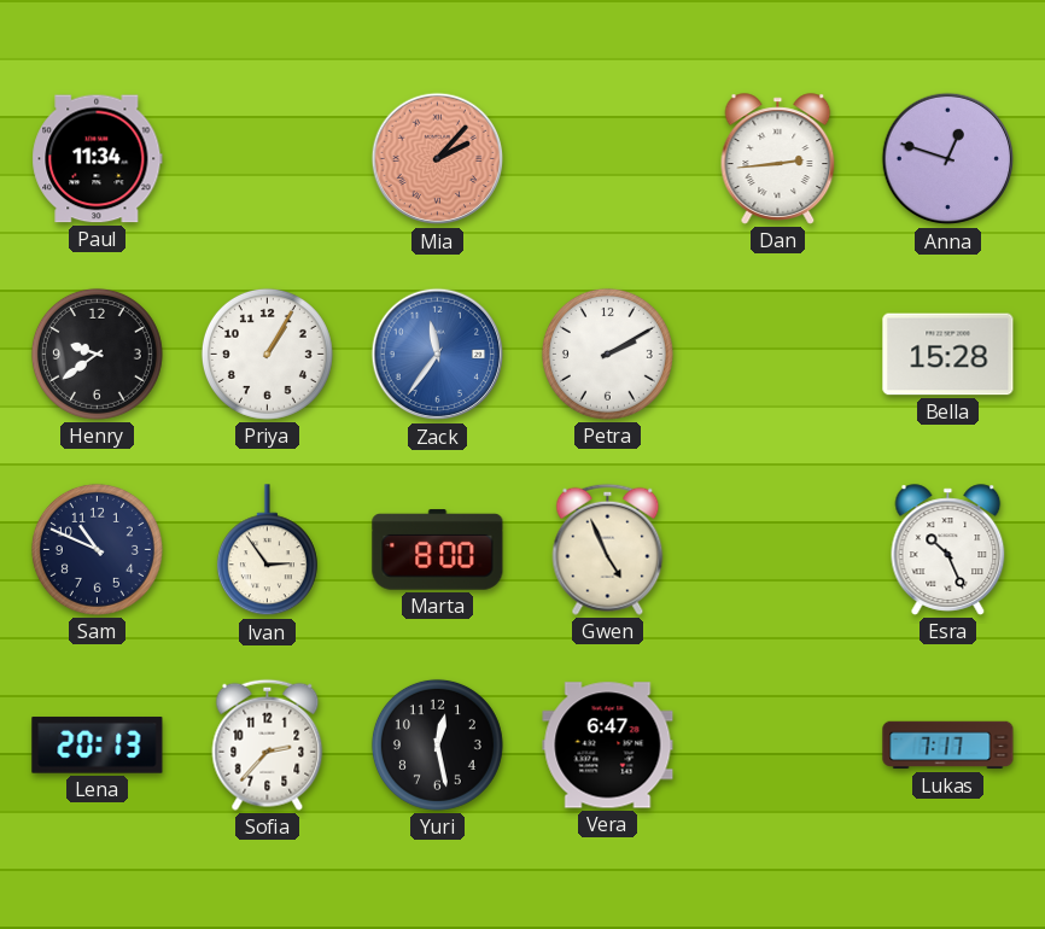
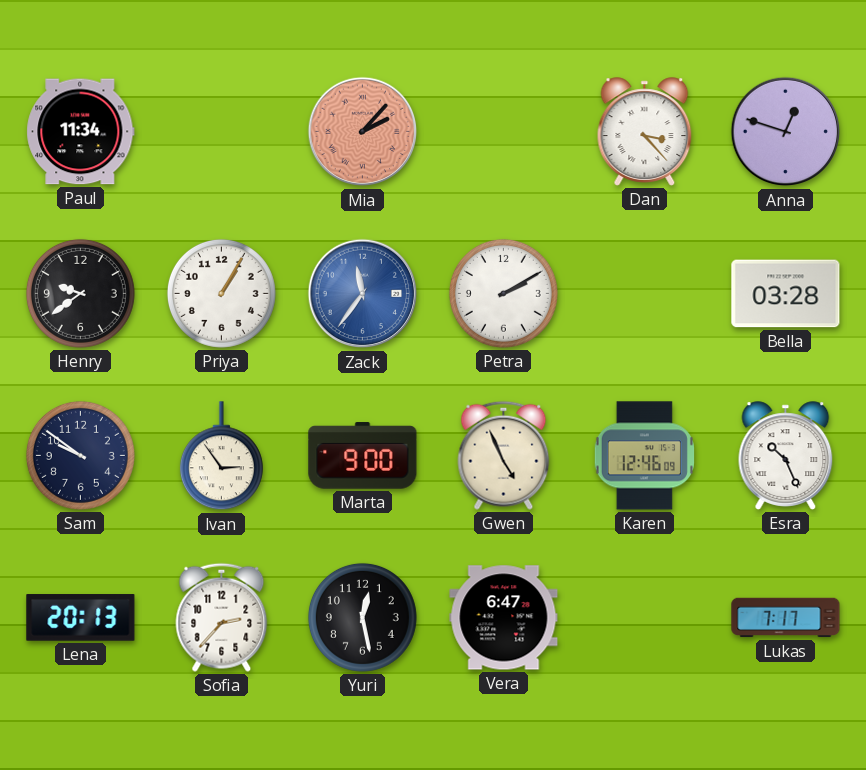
Dan: 2:44 -> 3:23
Bella: 15:28 -> 03:28
Sam: 10:49 -> 9:51
Marta: 8:00 -> 9:00
Karen: none -> 12:46
